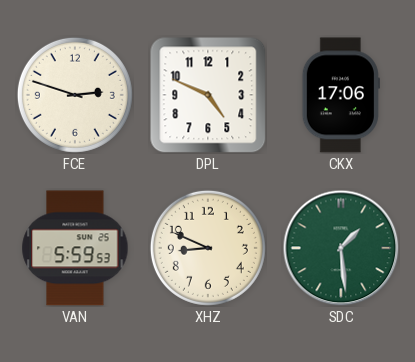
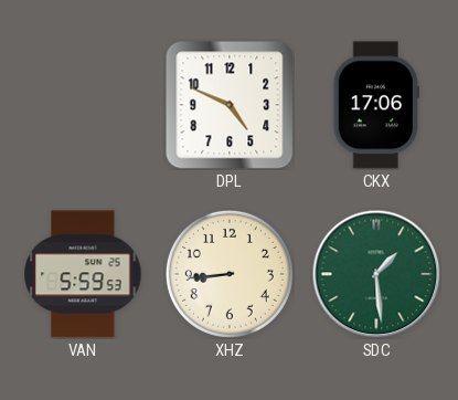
FCE: 2:48 -> none
XHZ: 8:49 -> 8:44
